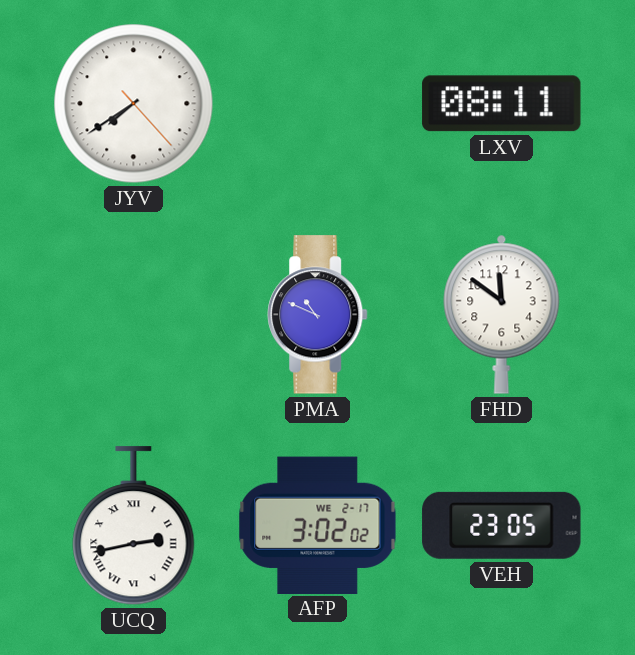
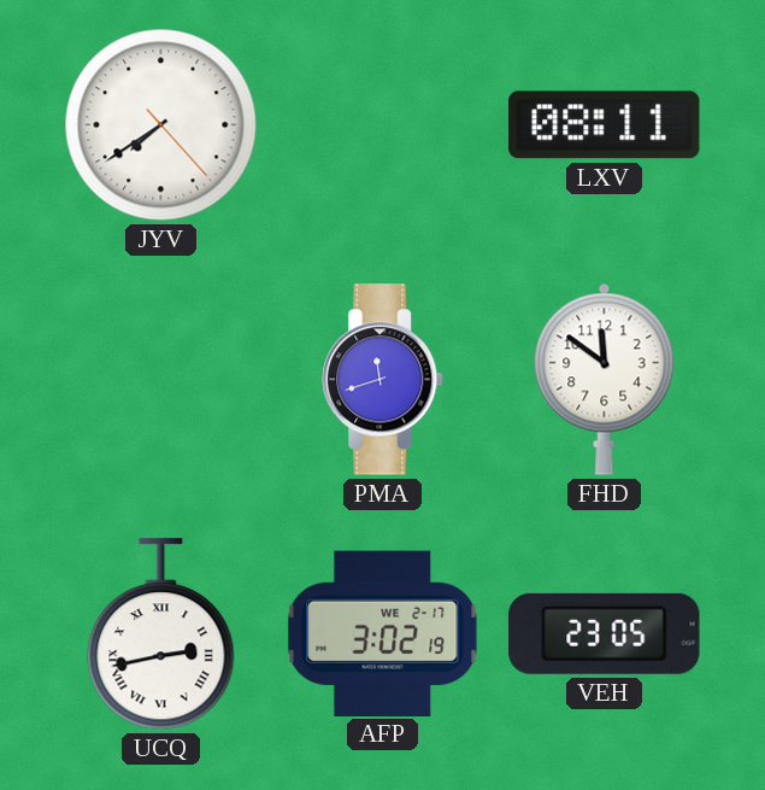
PMA: 10:49 -> 11:42
AFP: 3:02:02 -> 3:02:19
